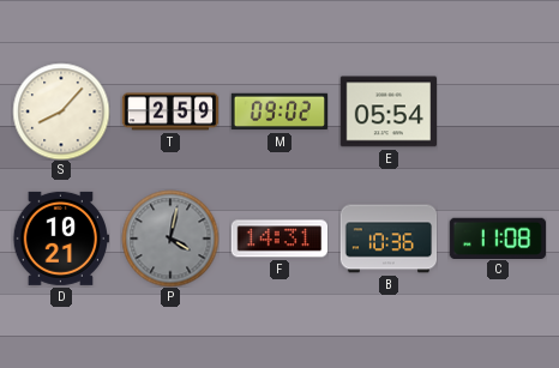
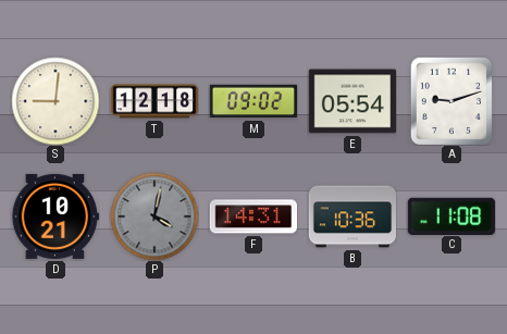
S: 8:07 -> 9:01
T: 2:59 -> 12:18
A: none -> 9:12
